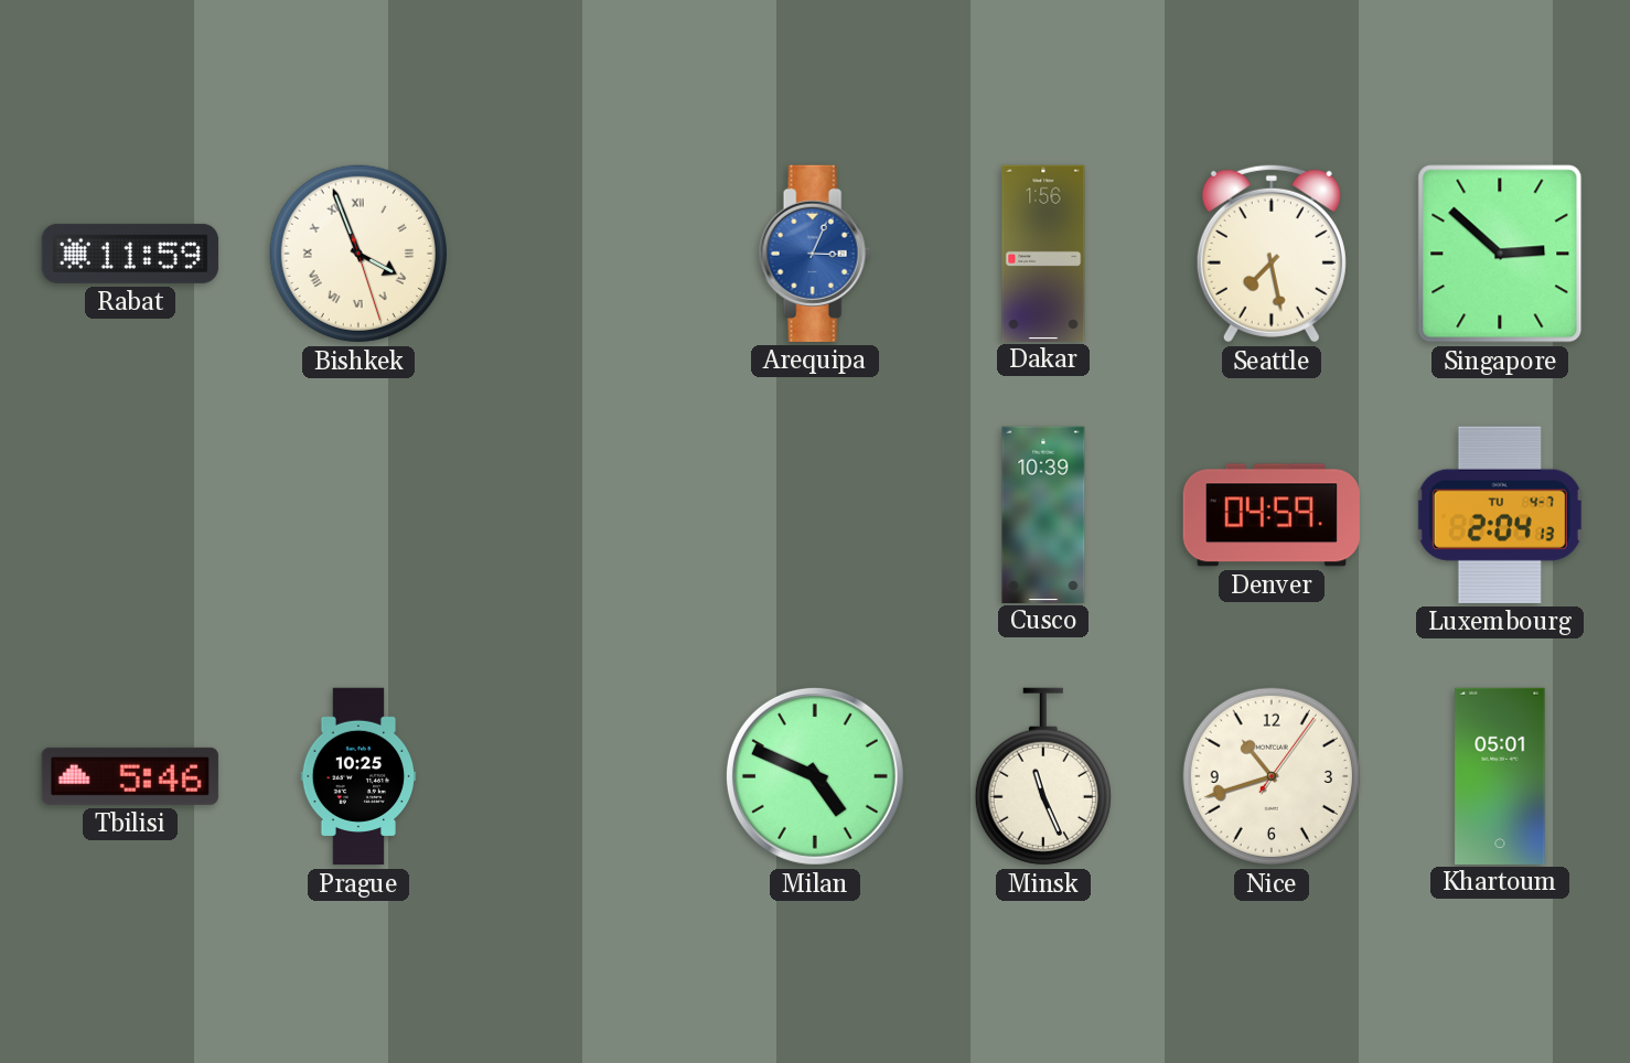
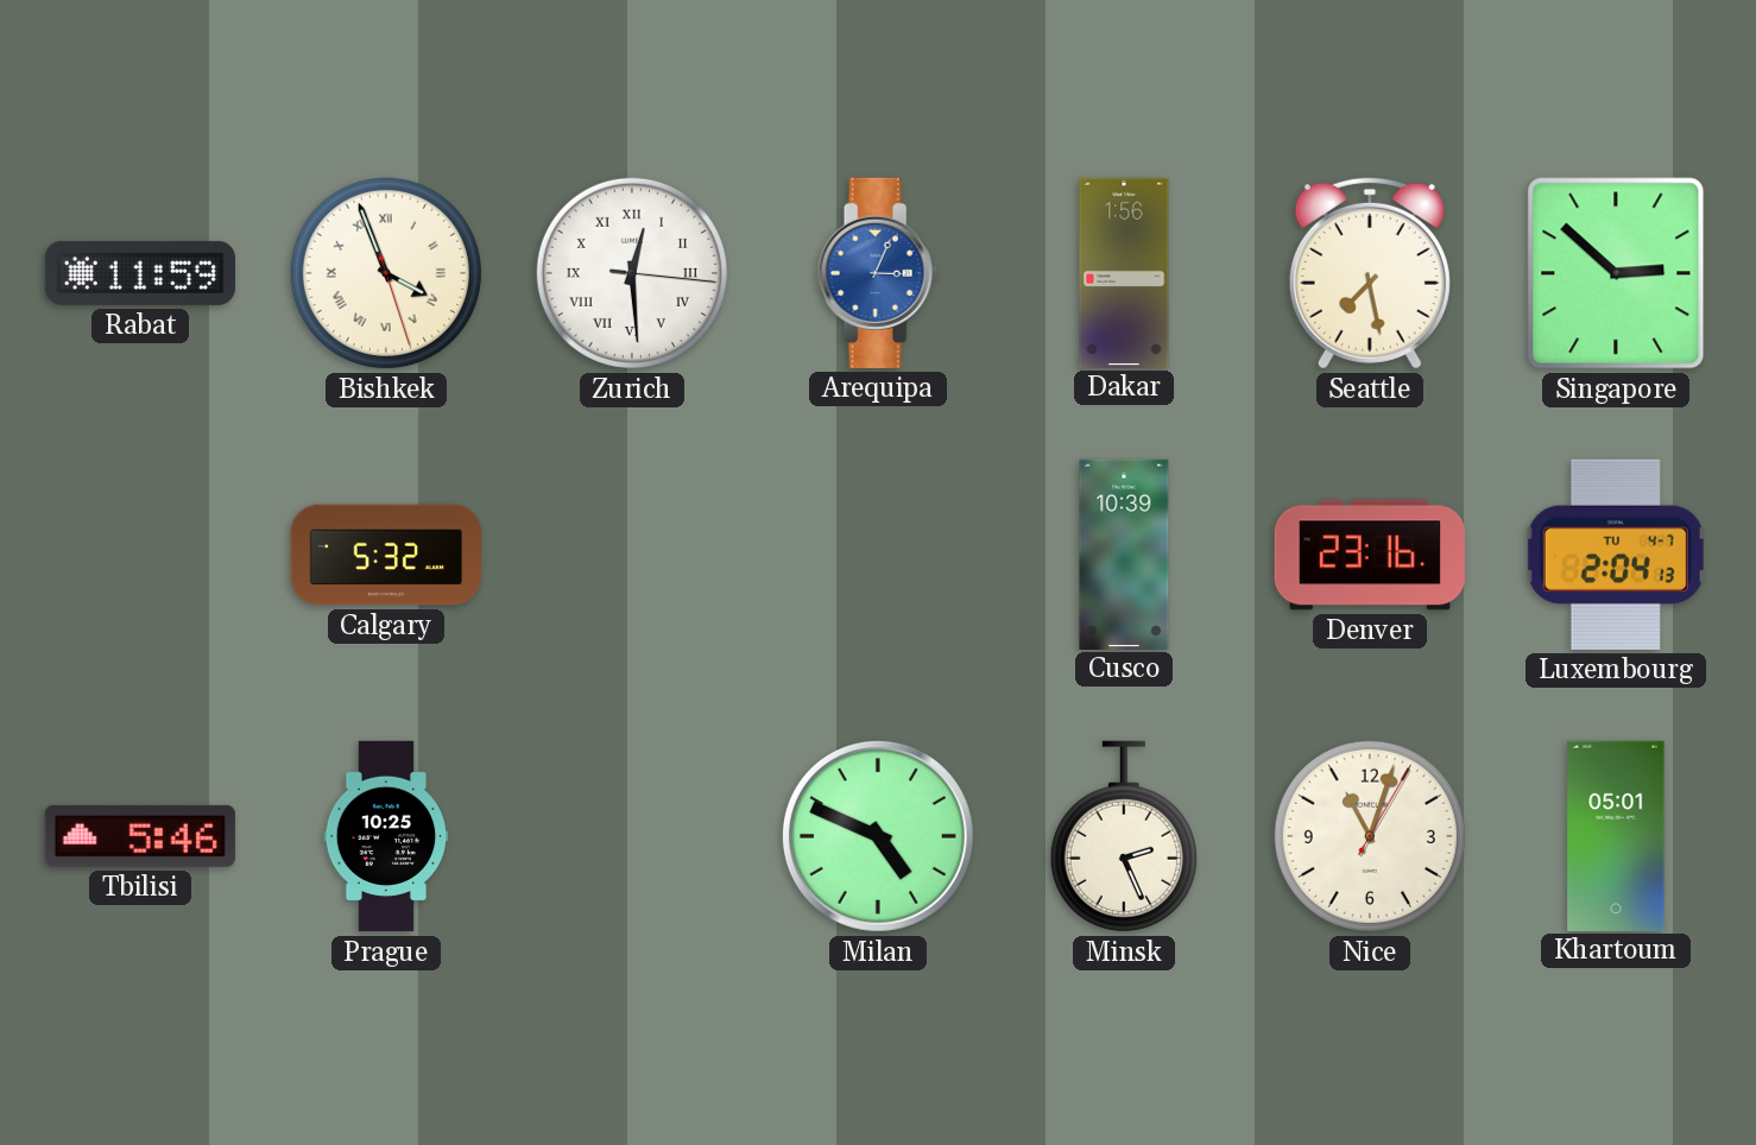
Zurich: none -> 12:29
Calgary: none -> 5:32
Denver: 04:59 -> 23:16
Minsk: 11:26 -> 2:26
Nice: 10:42 -> 11:03
